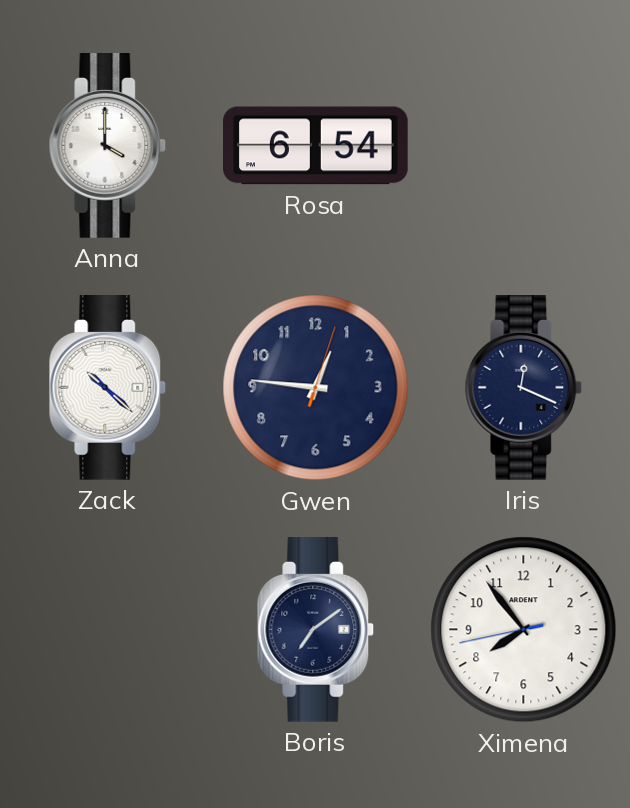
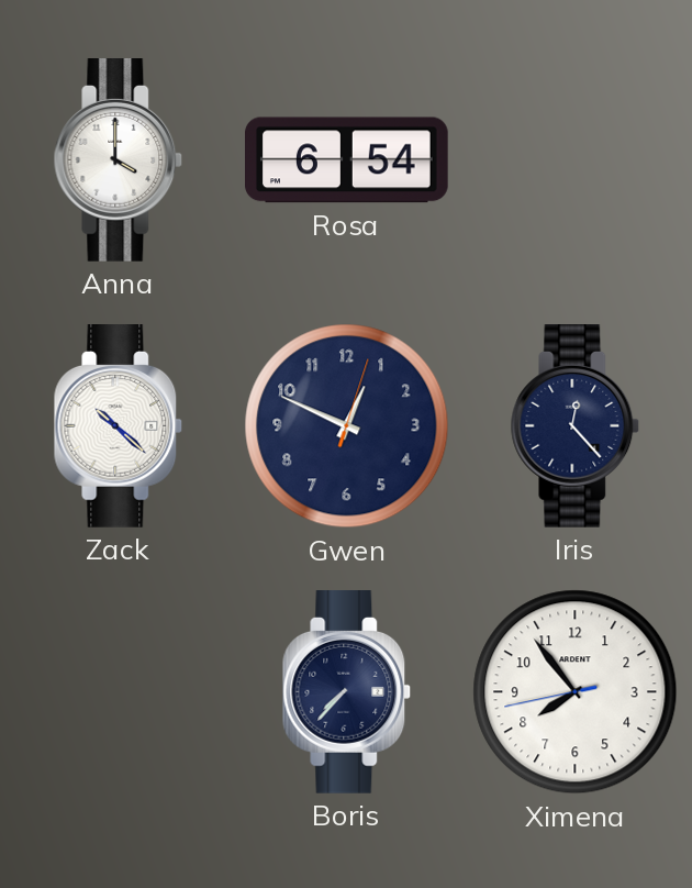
Gwen: 12:46 -> 12:49
Iris: 12:19 -> 12:23
Boris: 7:09 -> 7:37
